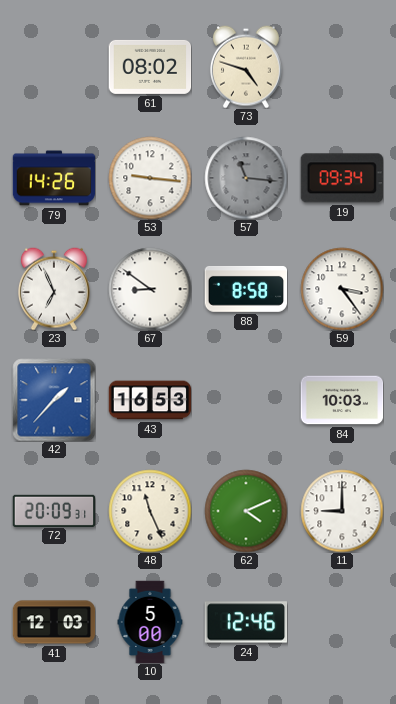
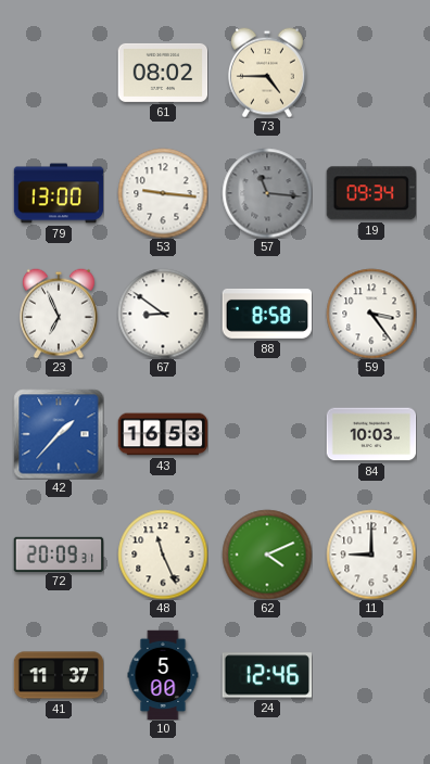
73: 4:48 -> 4:45
79: 14:26 -> 13:00
41: 12:03 -> 11:37
